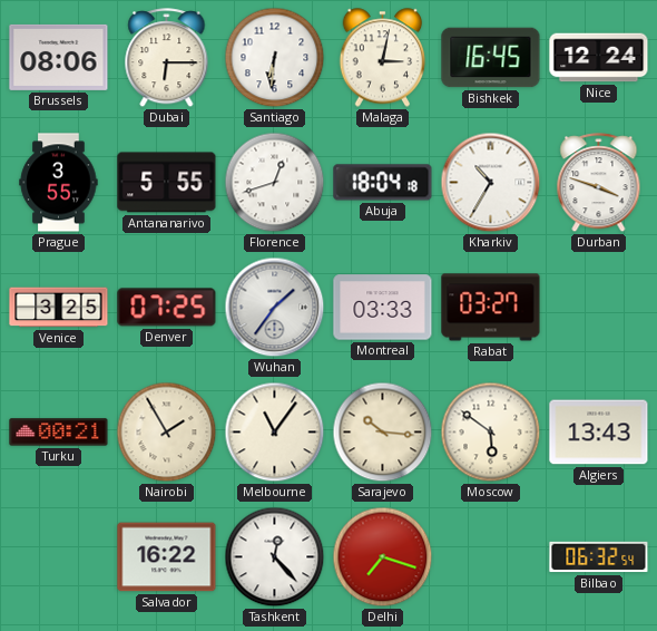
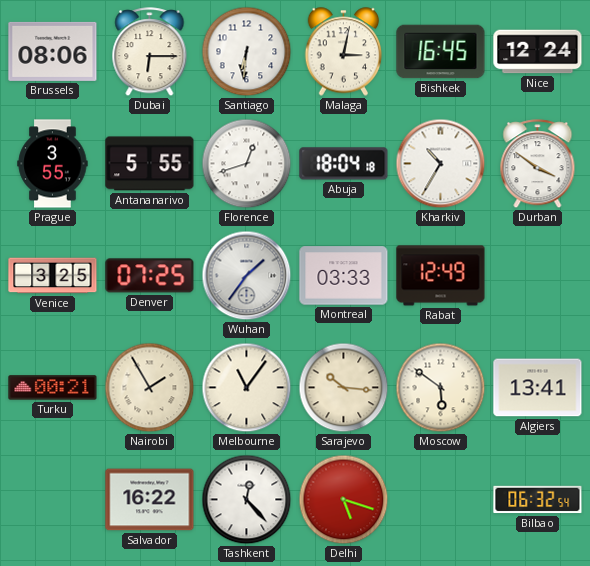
Durban: 3:48 -> 3:51
Rabat: 03:27 -> 12:49
Algiers: 13:43 -> 13:41
Delhi: 7:18 -> 5:18
